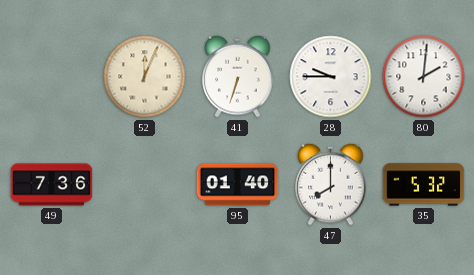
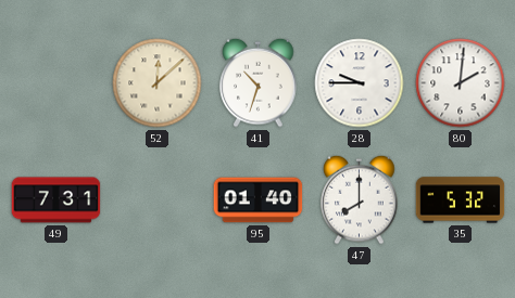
52: 12:04 -> 12:08
41: 6:33 -> 10:33
49: 7:36 -> 7:31
